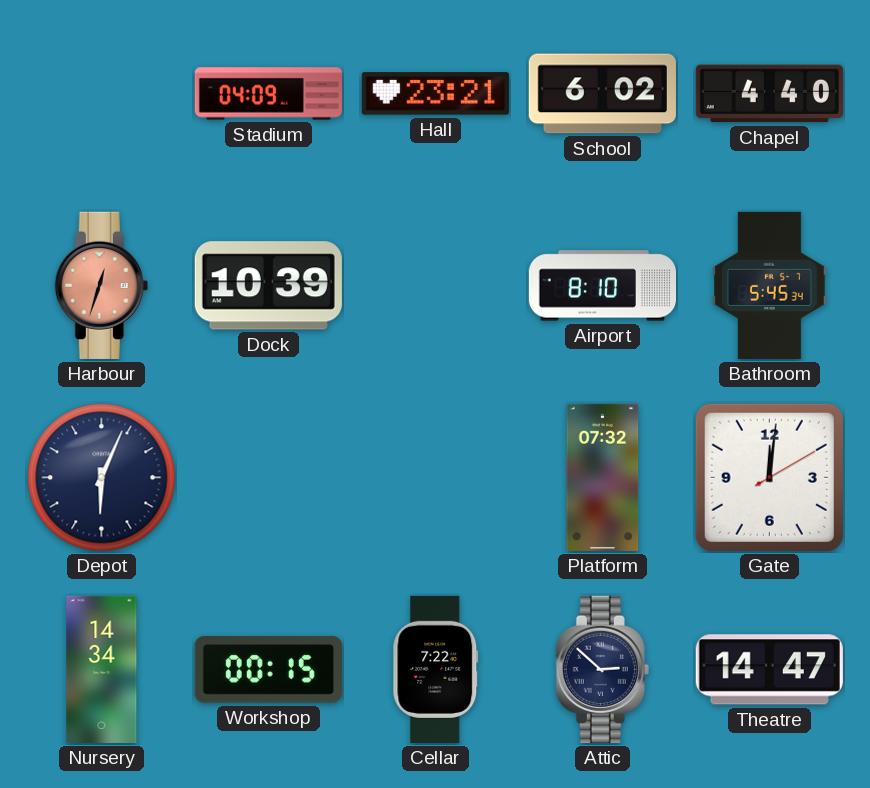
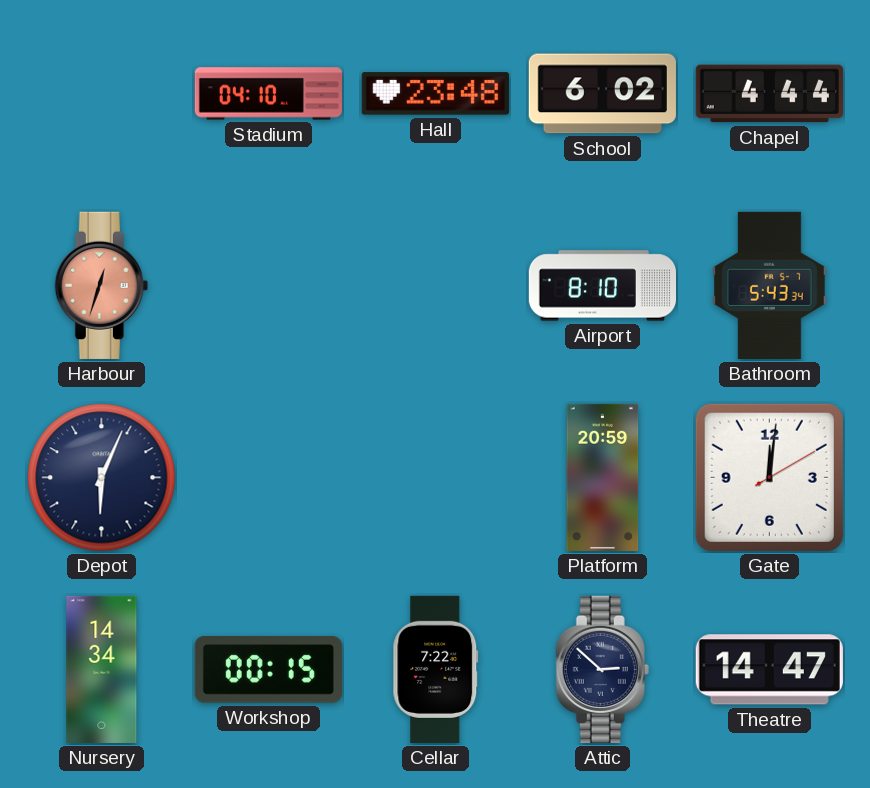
Stadium: 04:09 -> 04:10
Hall: 23:21 -> 23:48
Chapel: 4:40 -> 4:44
Dock: 10:39 -> none
Bathroom: 5:45 -> 5:43
Platform: 07:32 -> 20:59
